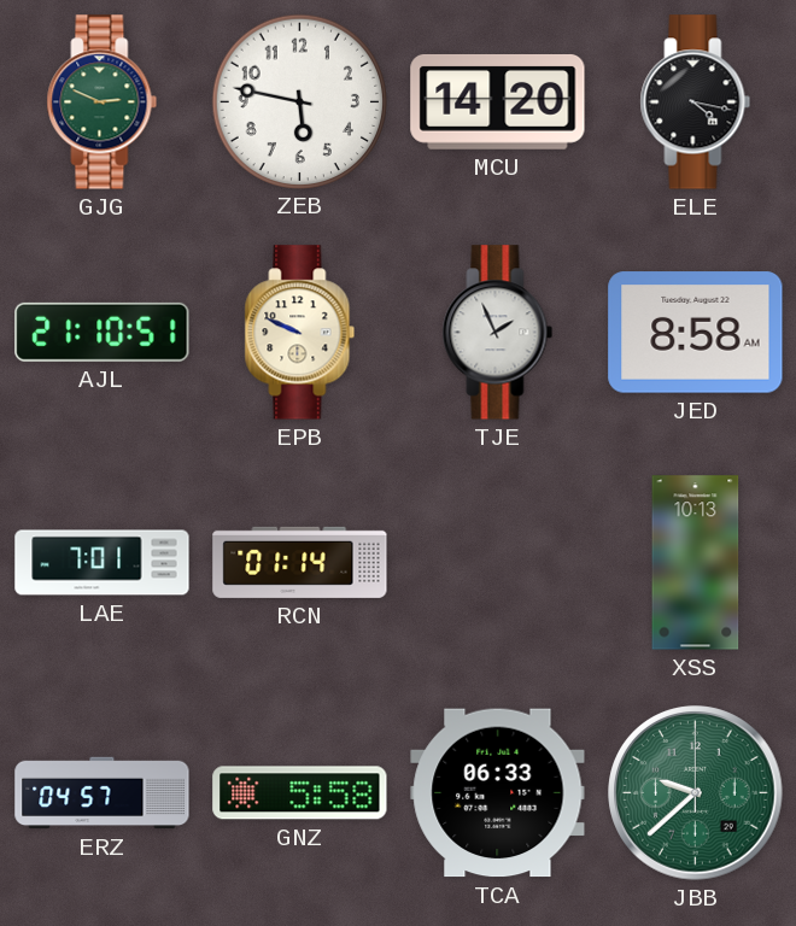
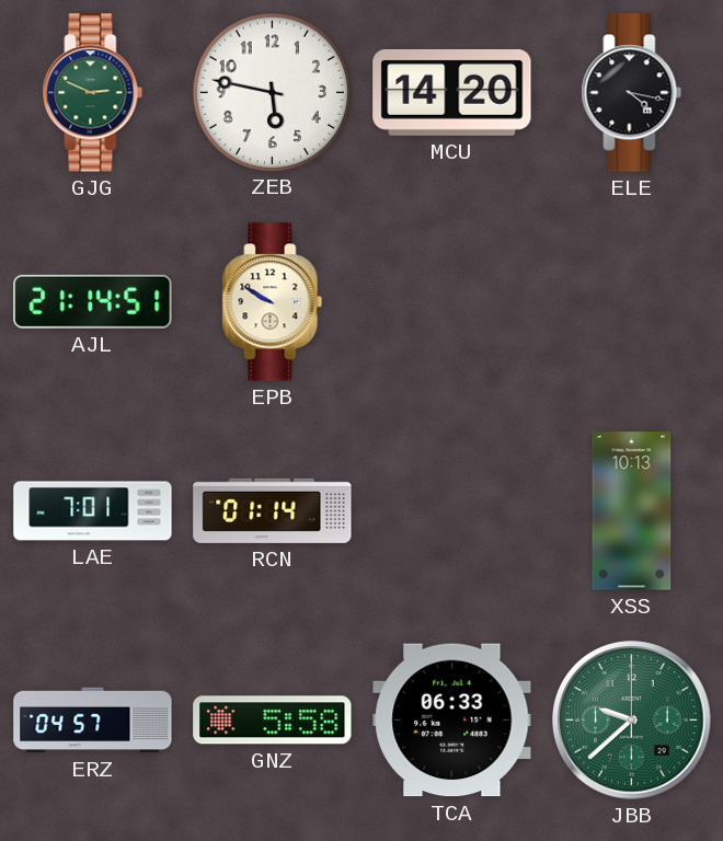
AJL: 21:10 -> 21:14
EPB: 9:49 -> 9:50
TJE: 1:56 -> none
JED: 8:58 -> none
